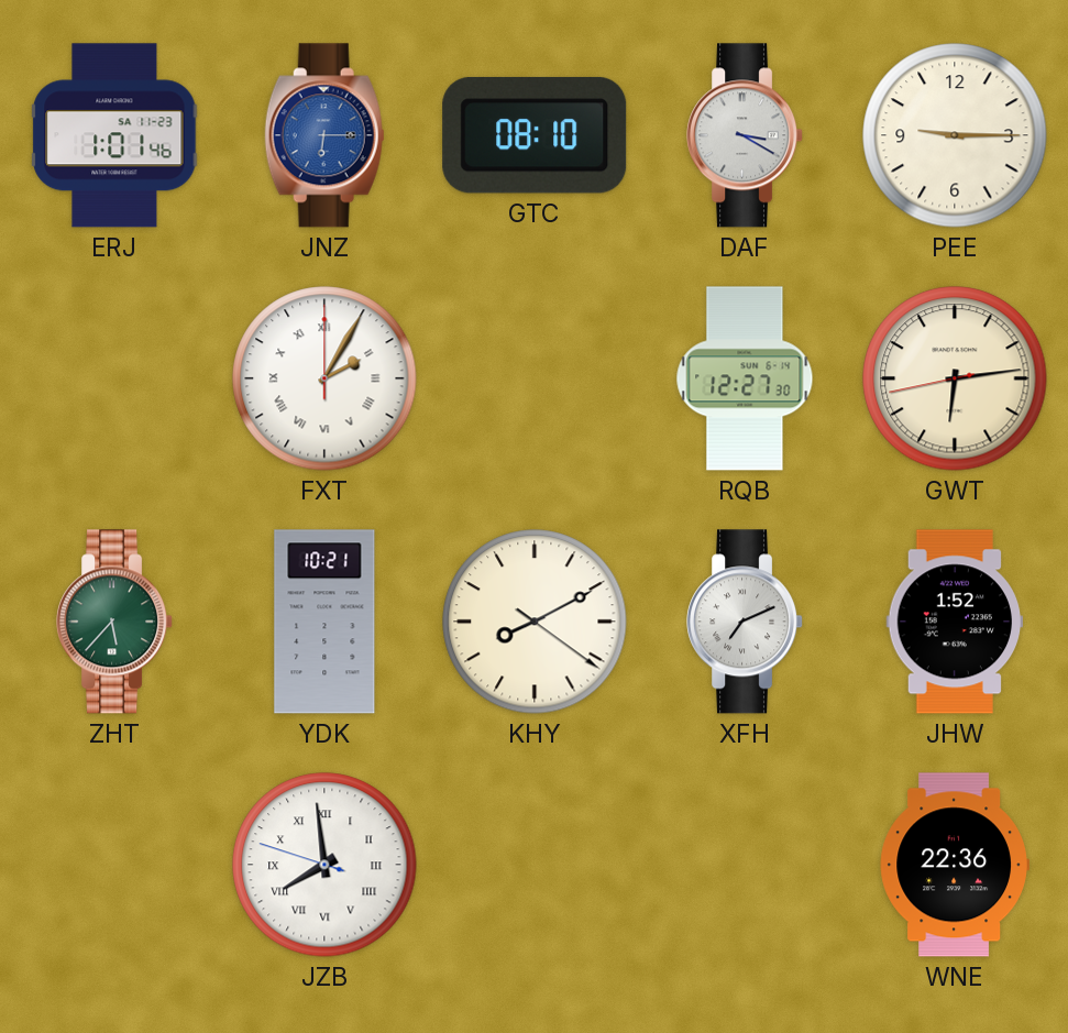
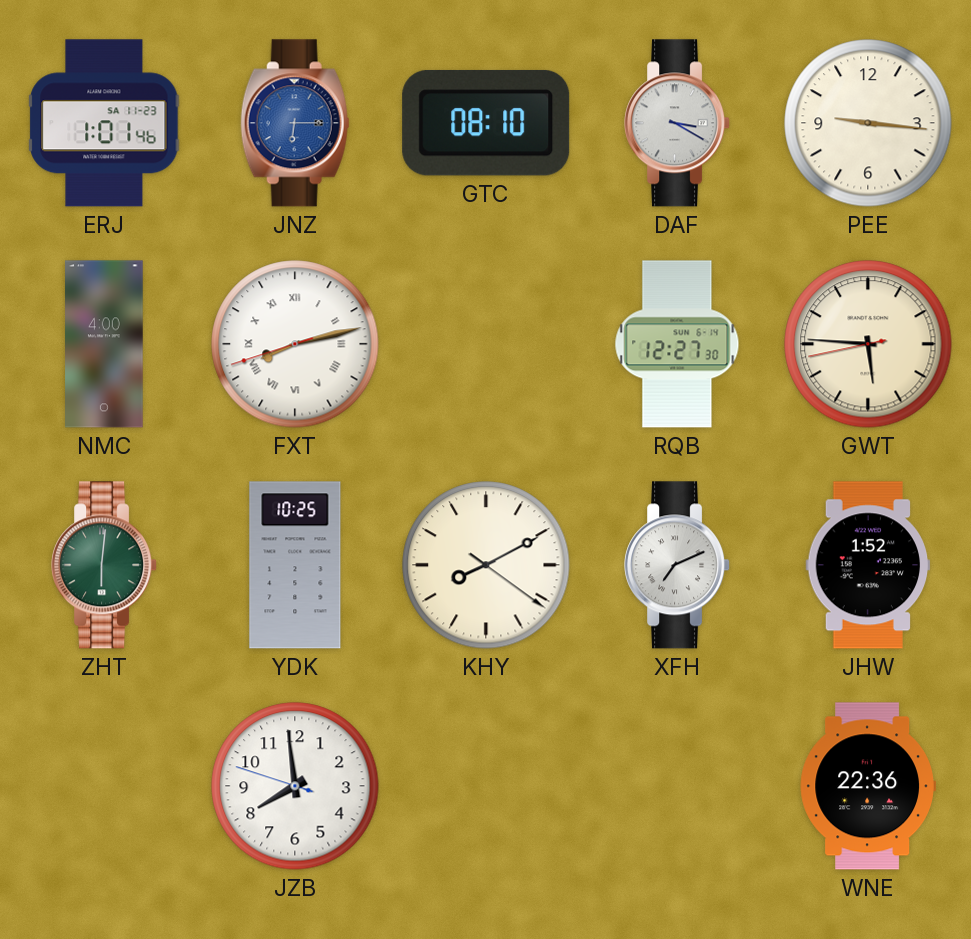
PEE: 9:15 -> 9:16
NMC: none -> 4:00
FXT: 2:05 -> 8:12
GWT: 6:13 -> 5:45
ZHT: 5:37 -> 6:01
YDK: 10:21 -> 10:25
JZB numerals: Roman -> Arabic
